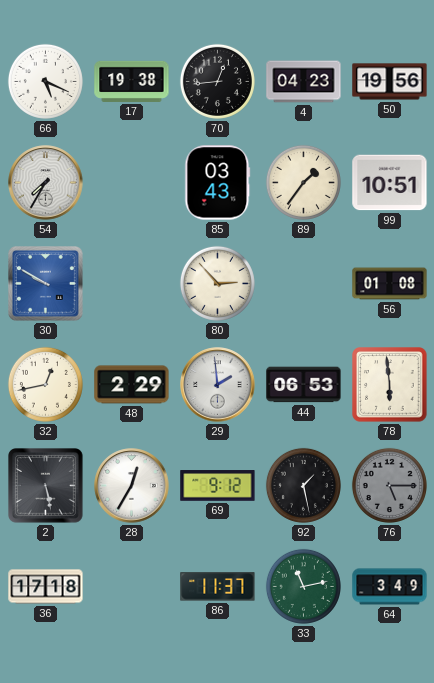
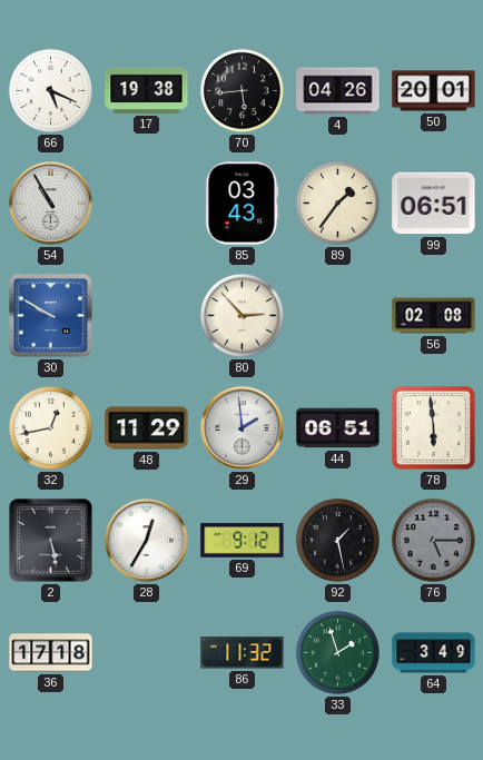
70: 12:44 -> 5:44
4: 04:23 -> 04:26
50: 19:56 -> 20:01
54: 7:35 -> 10:55
99: 10:51 -> 06:51
56: 01:08 -> 02:08
48: 2:29 -> 11:29
44: 06:53 -> 06:51
86: 11:37 -> 11:32
33: 11:13 -> 1:57
